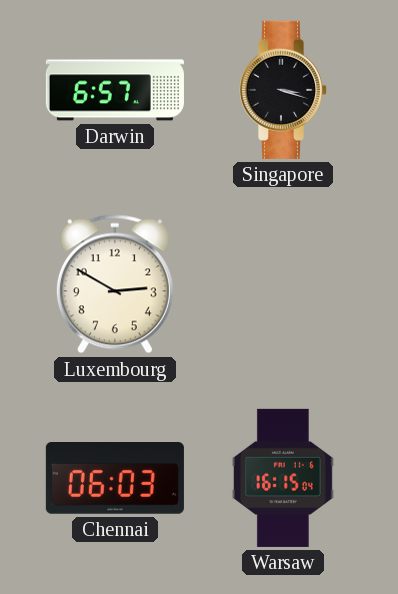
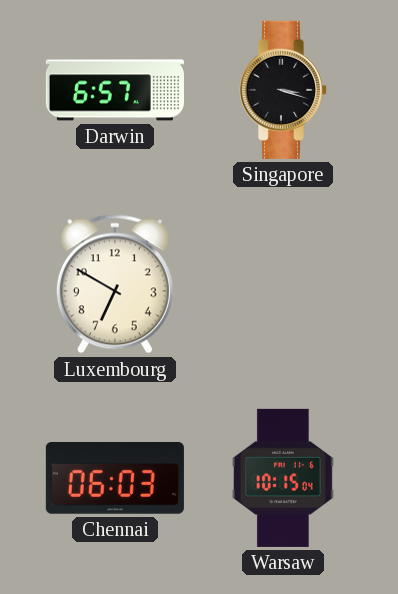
Luxembourg: 2:50 -> 6:50
Warsaw: 16:15 -> 10:15
